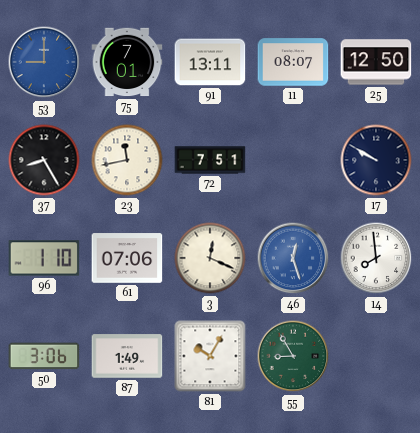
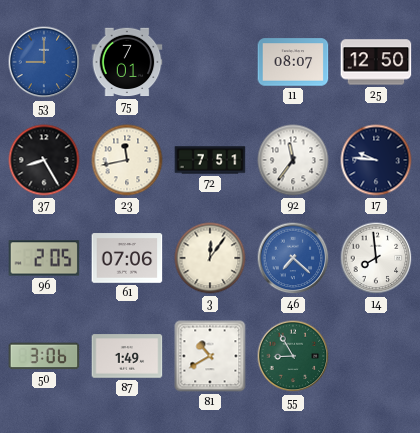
91: 13:11 -> none
92: none -> 11:36
17: 9:50 -> 9:46
96: 1:10 -> 2:05
3: 12:19 -> 12:06
46: 12:27 -> 7:22
81: 10:05 -> 10:40
